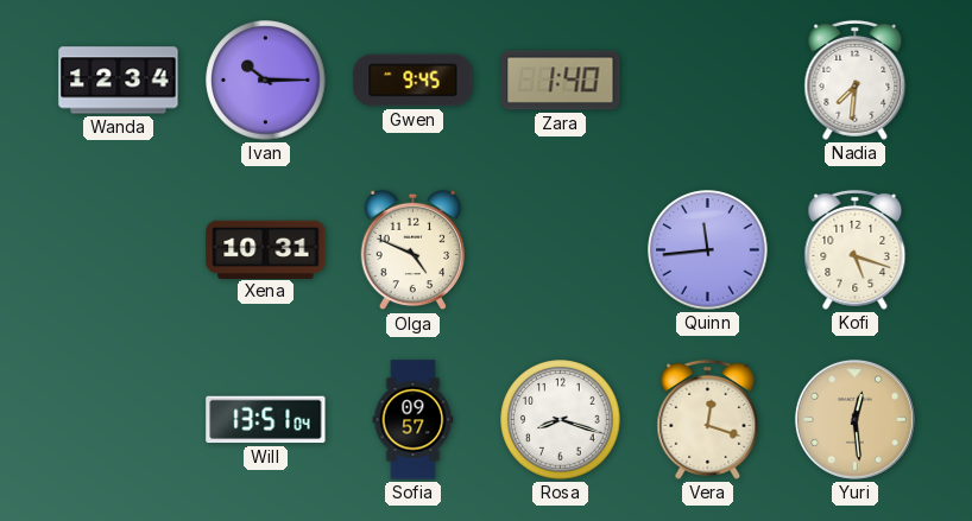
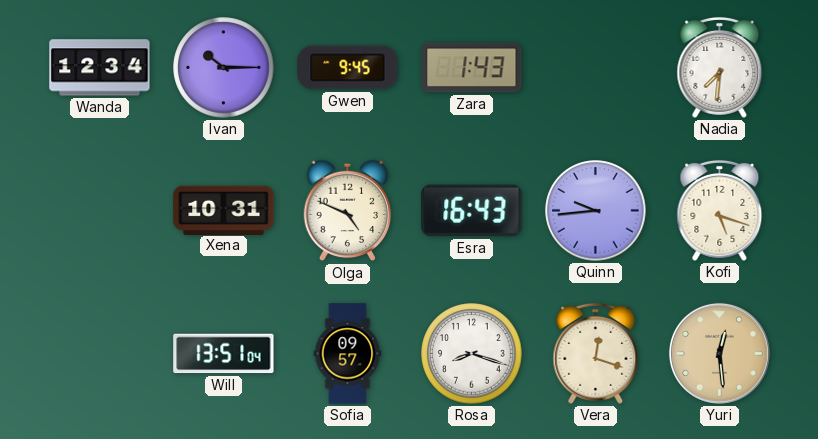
Zara: 1:40 -> 1:43
Esra: none -> 16:43
Quinn: 11:44 -> 9:44
